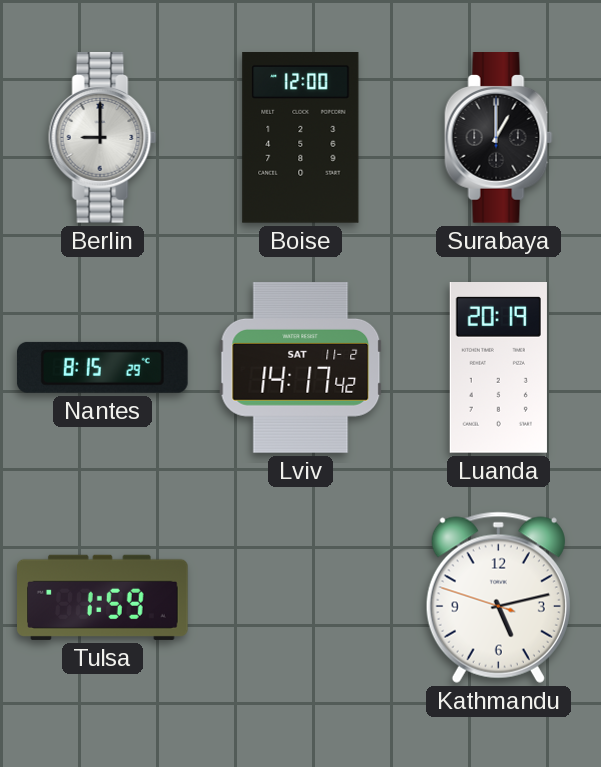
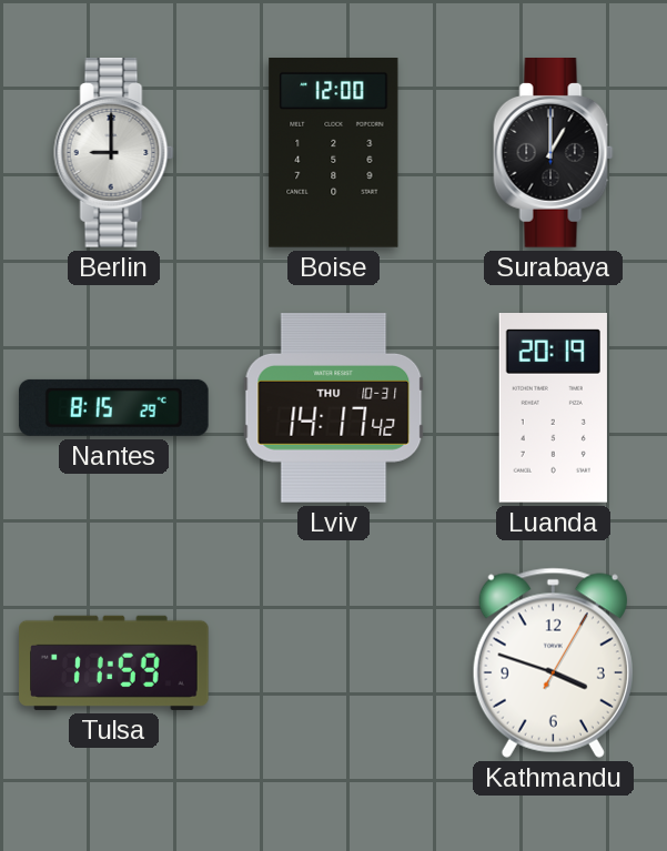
Lviv date: SAT 11-2 -> THU 10-31
Tulsa: 1:59 -> 11:59
Kathmandu: 5:12 -> 3:48
